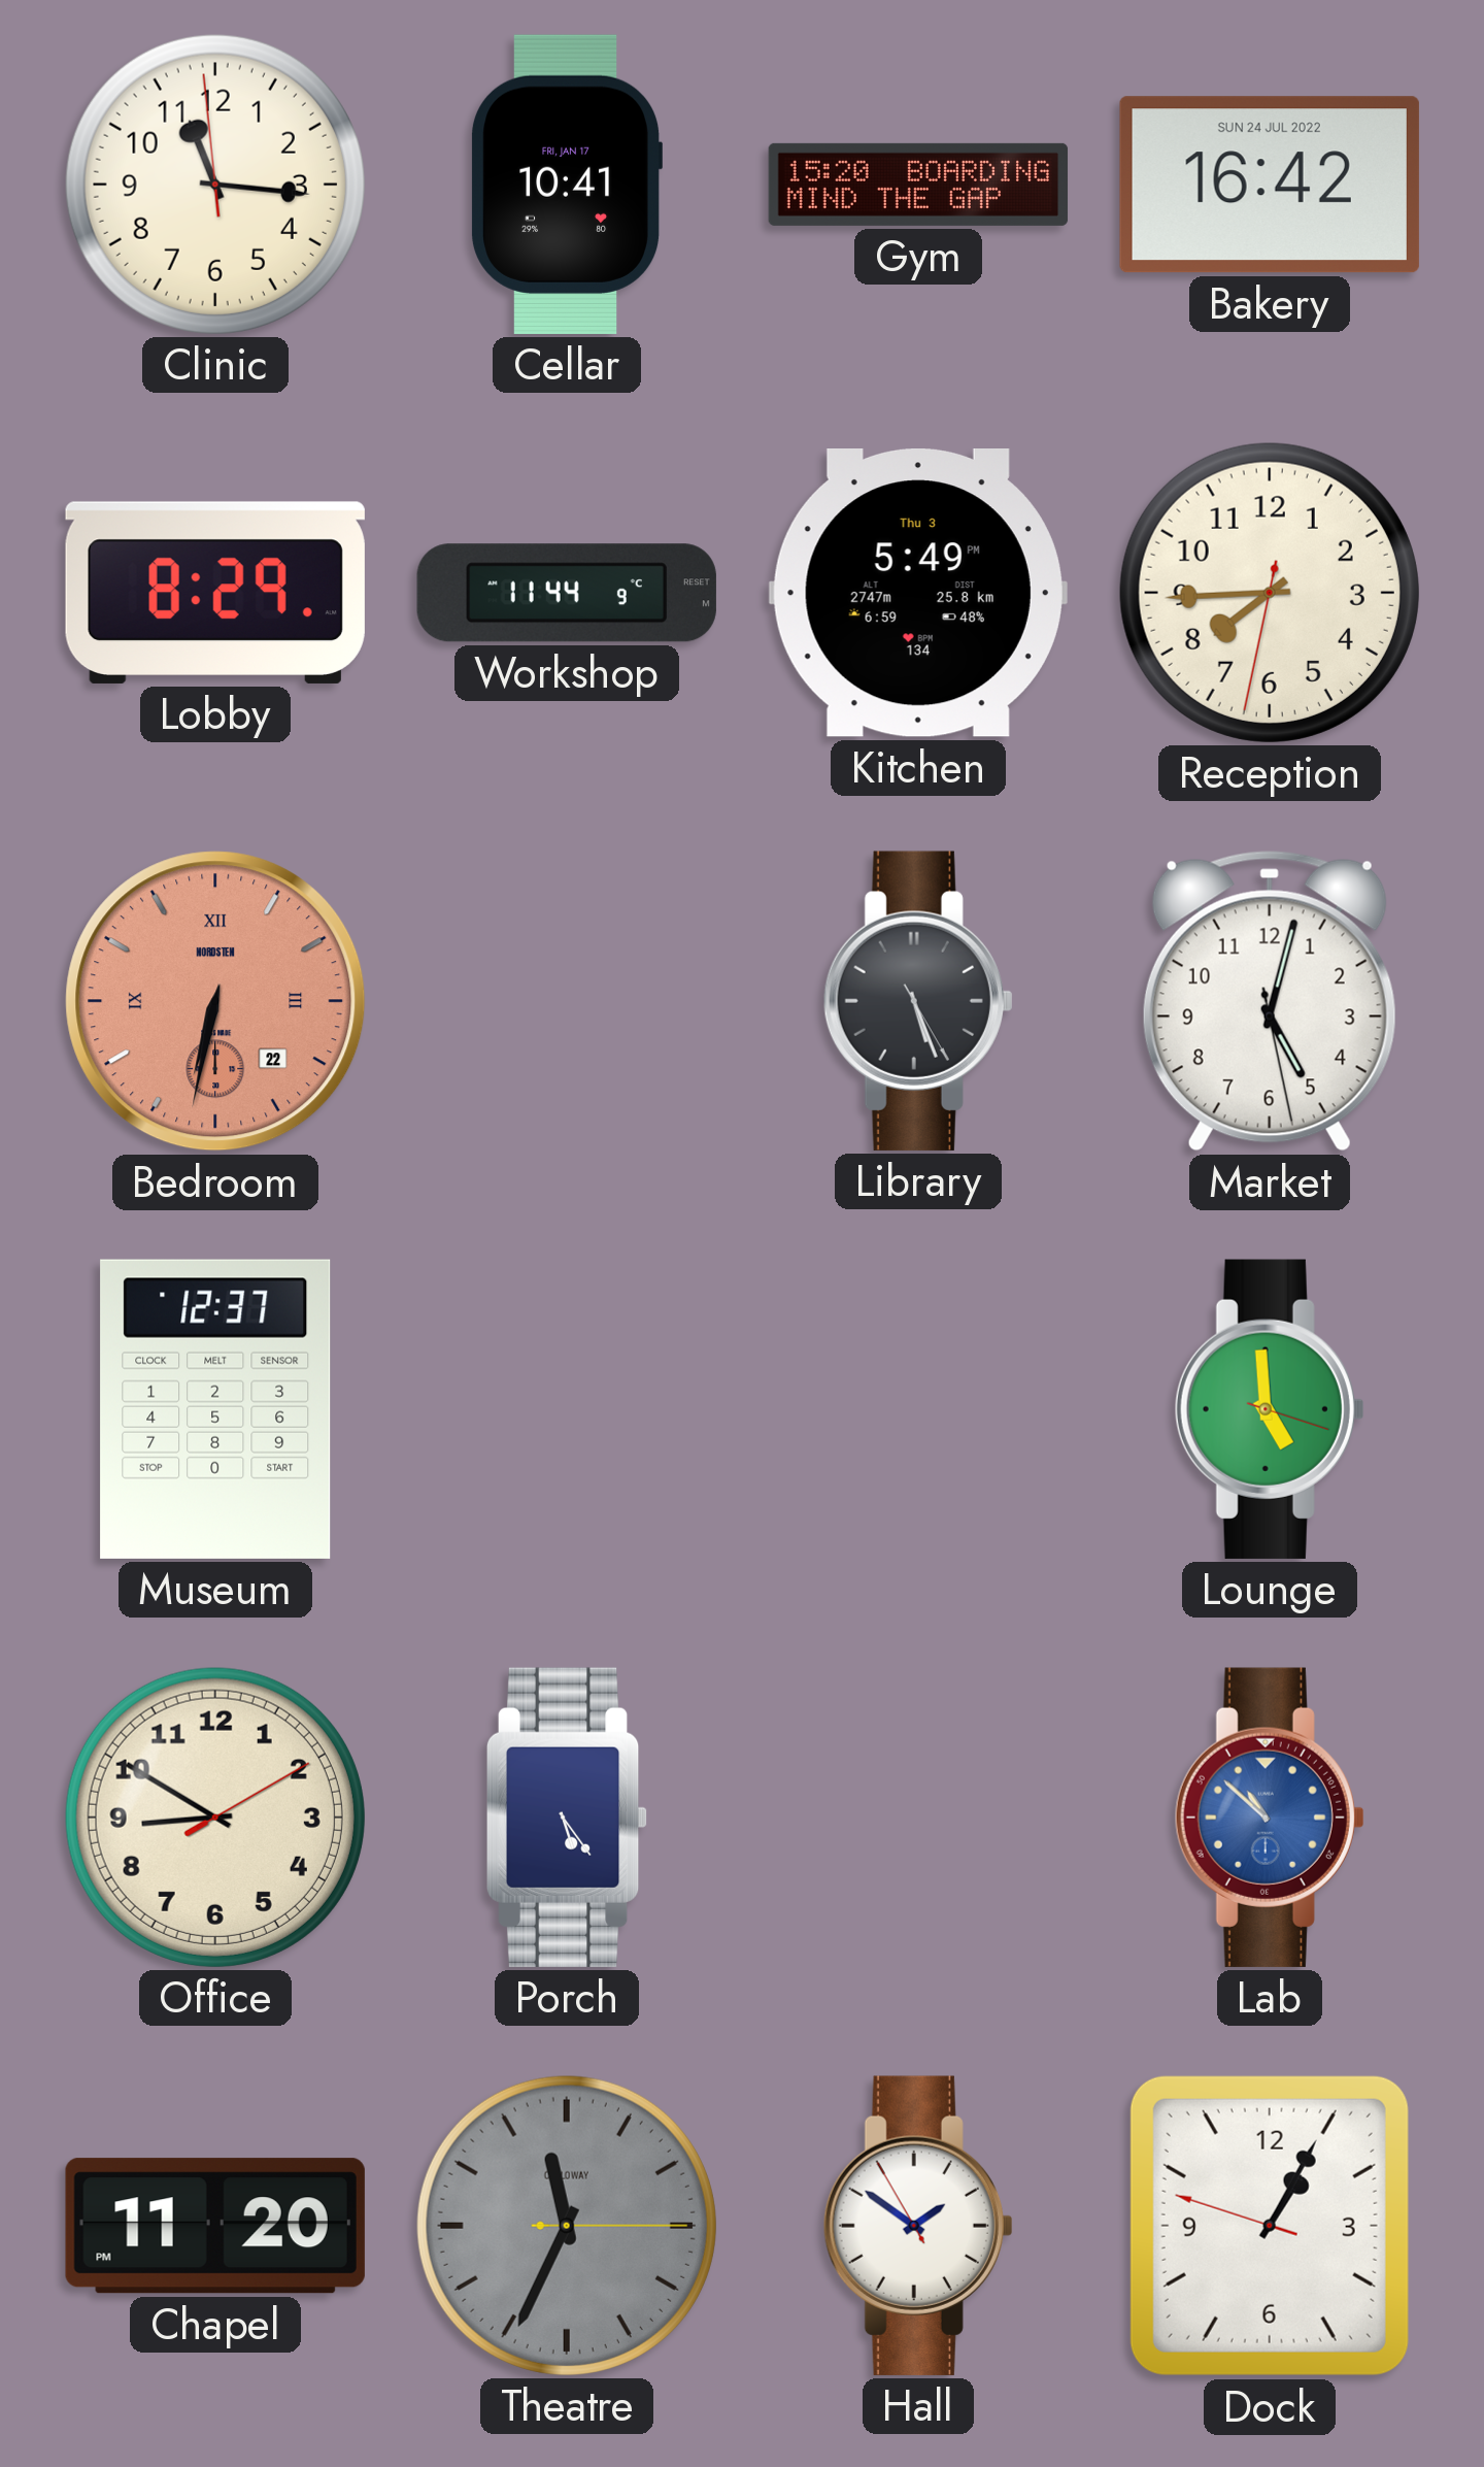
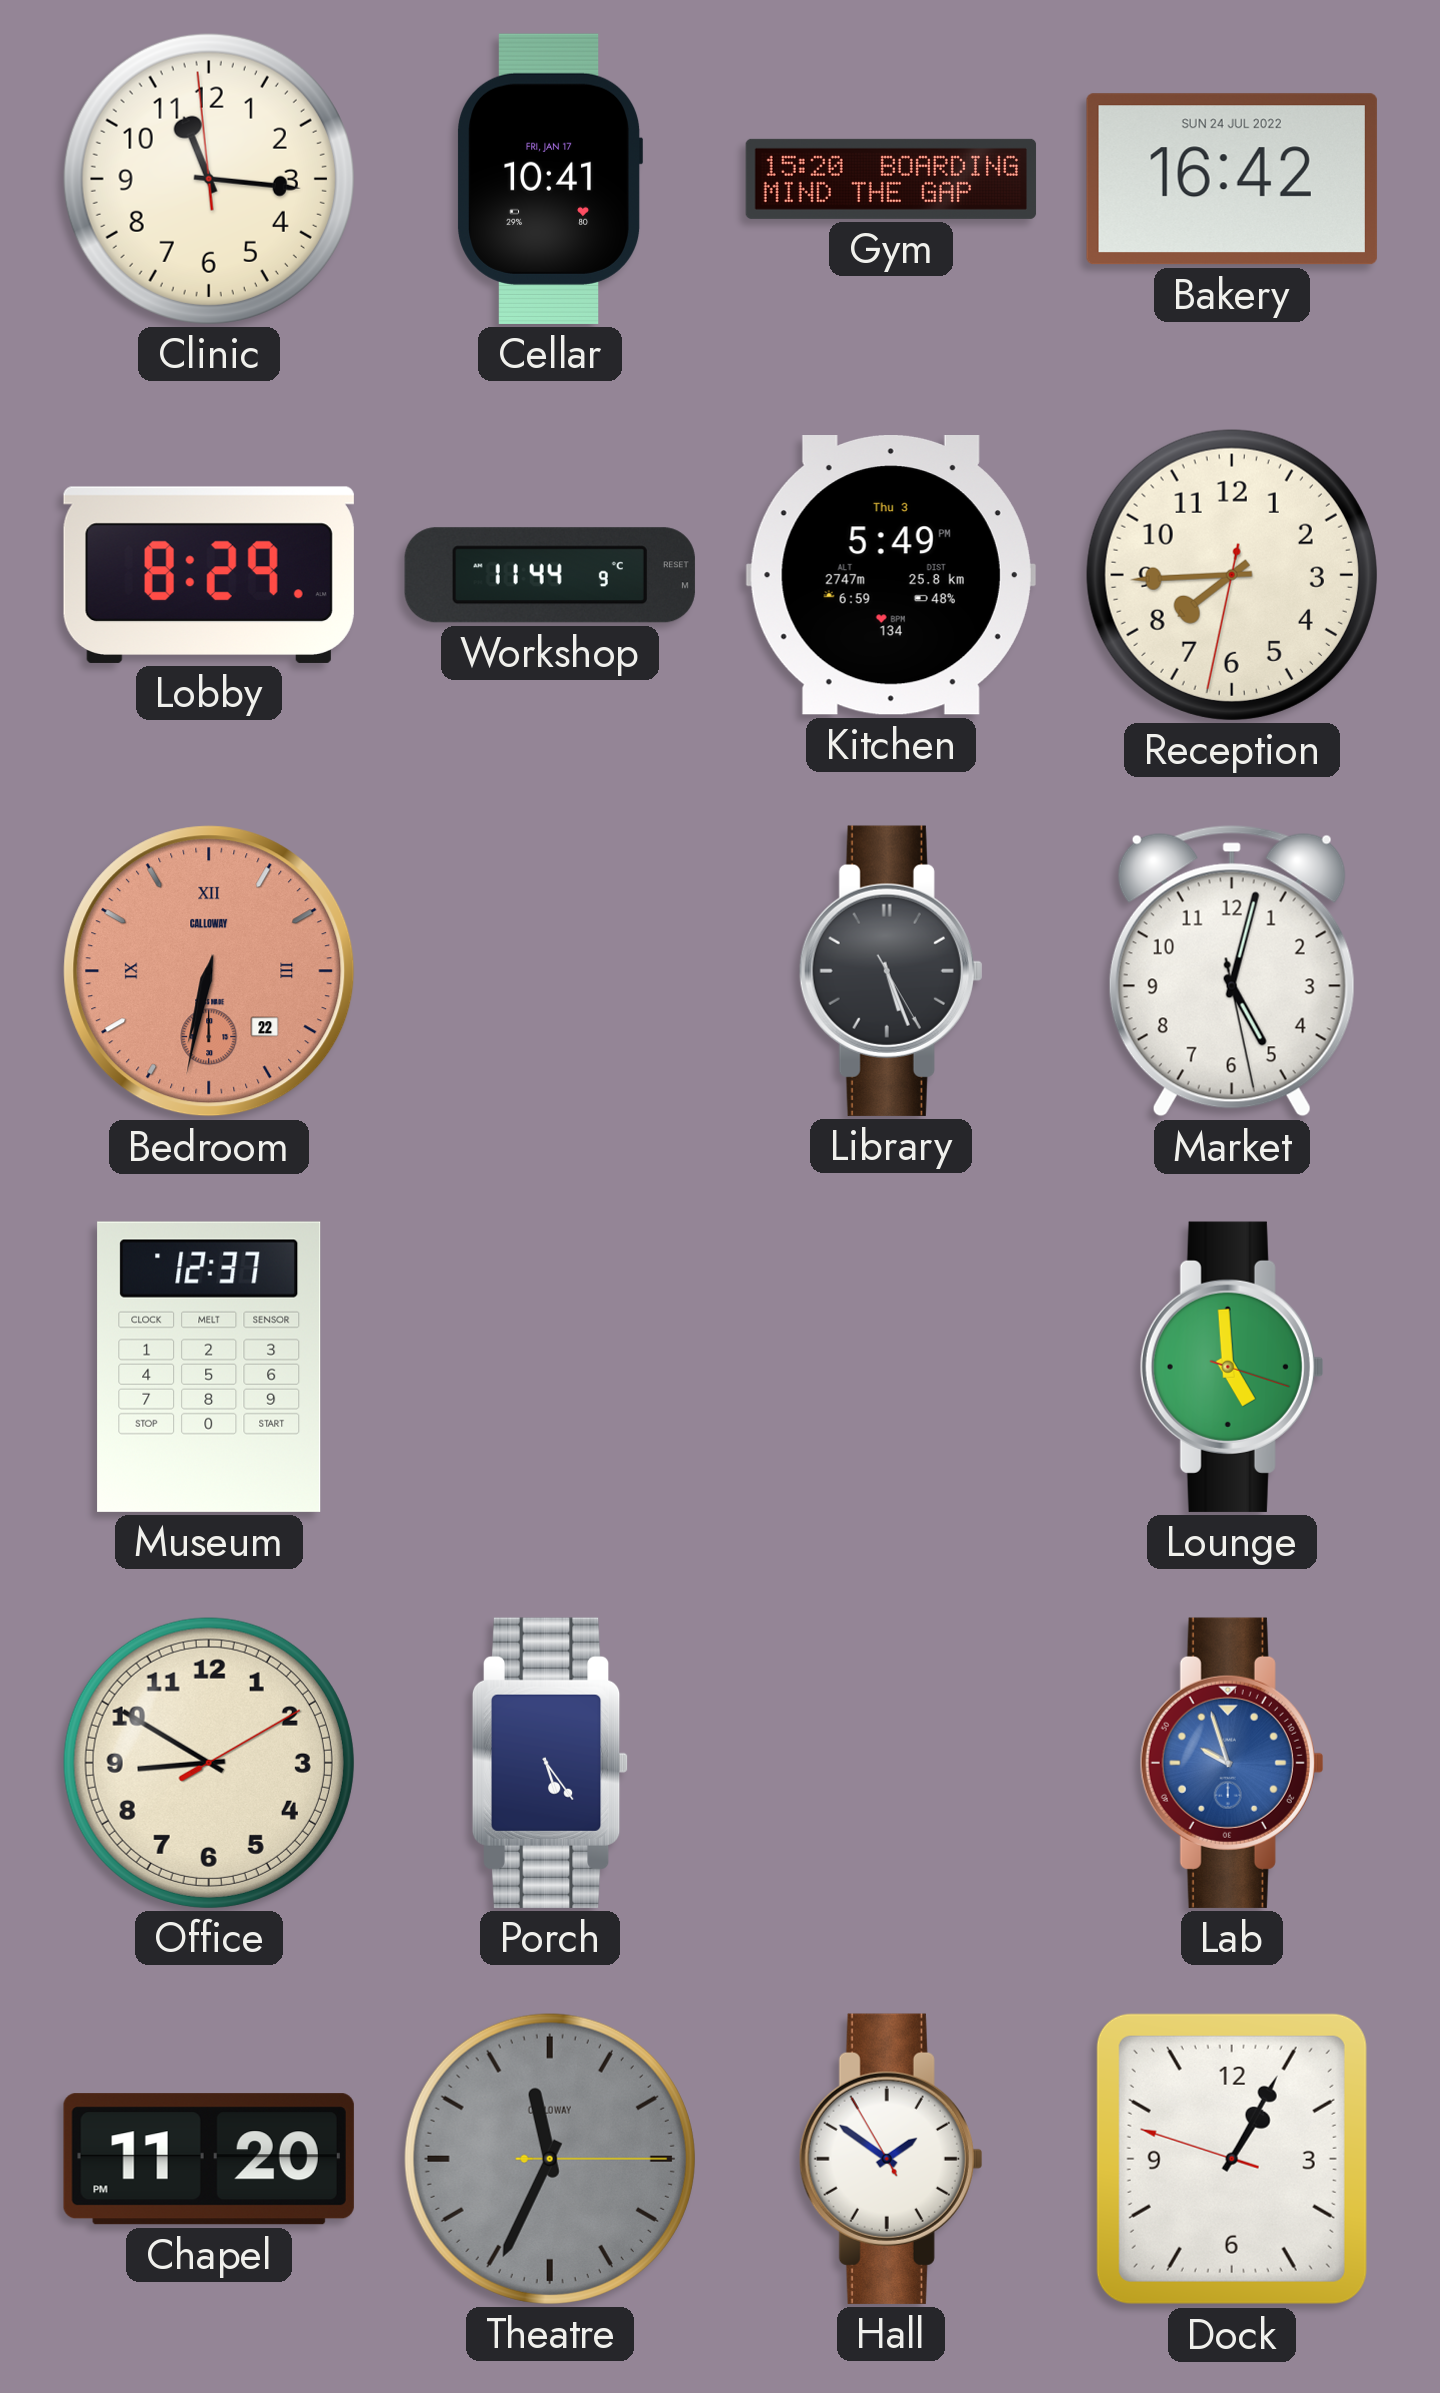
Bedroom brand: NORDSTEN -> CALLOWAY
Lab: 10:52 -> 9:57
